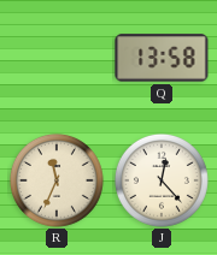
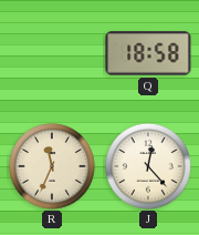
Q: 13:58 -> 18:58
